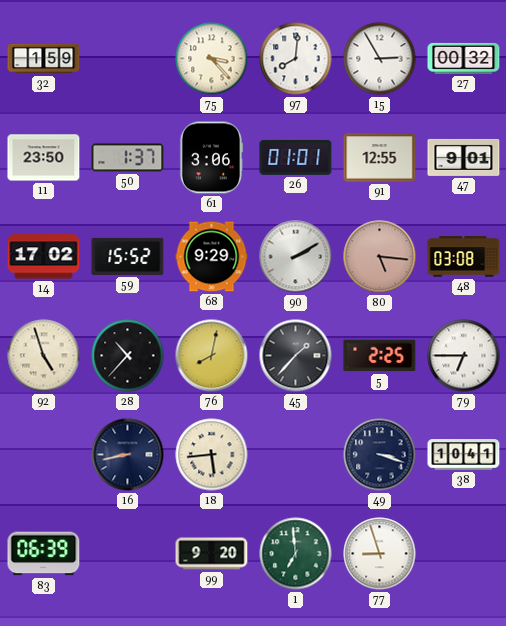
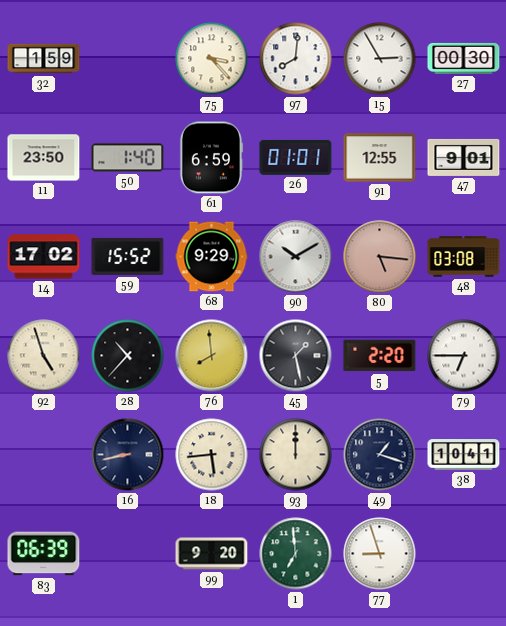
27: 00:32 -> 00:30
50: 1:37 -> 1:40
61: 3:06 -> 6:59
90: 2:10 -> 10:10
76: 8:02 -> 7:59
45: 1:37 -> 1:28
5: 2:25 -> 2:20
93: none -> 12:00
49: 3:18 -> 1:18
